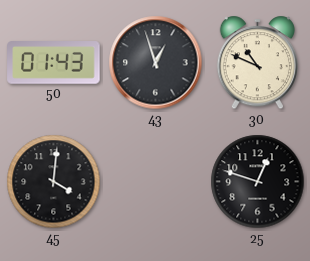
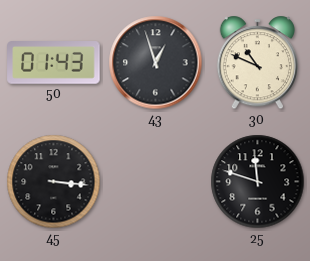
45: 4:01 -> 3:16
25: 12:48 -> 11:48
